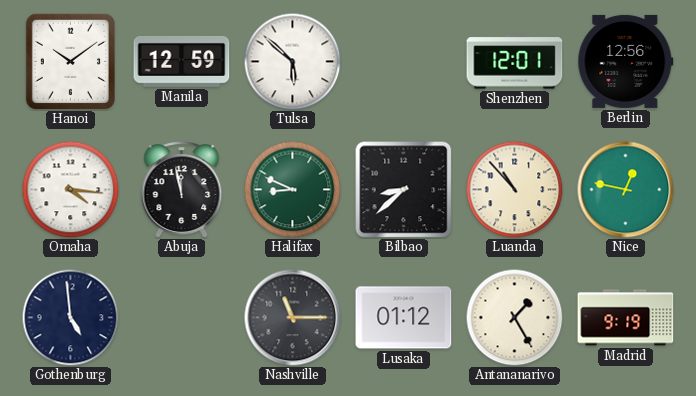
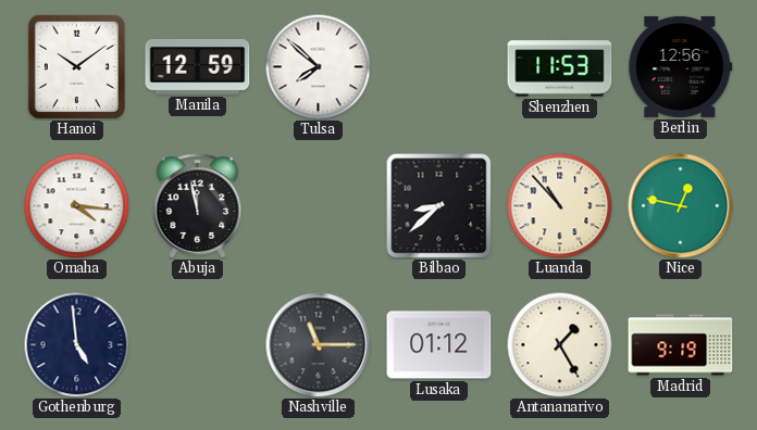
Tulsa: 5:52 -> 7:52
Shenzhen: 12:01 -> 11:53
Halifax: 8:49 -> none
